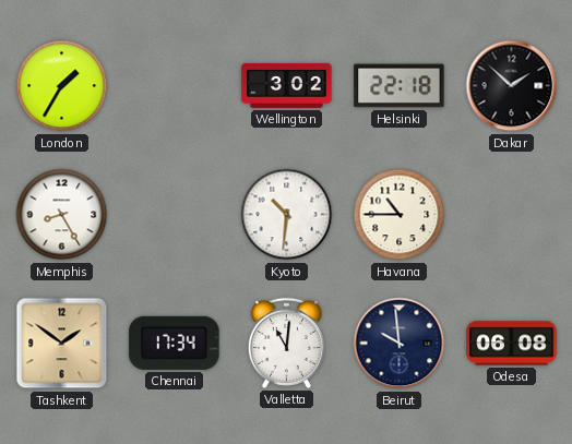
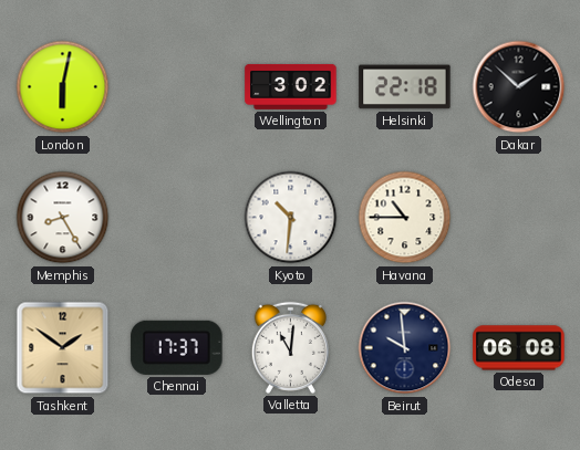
London: 1:35 -> 6:02
Chennai: 17:34 -> 17:37
